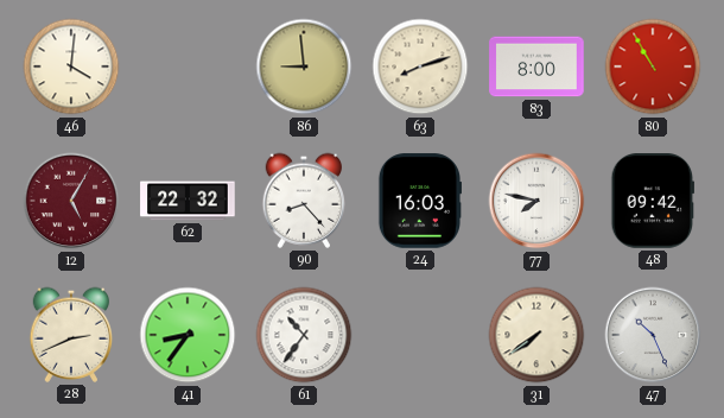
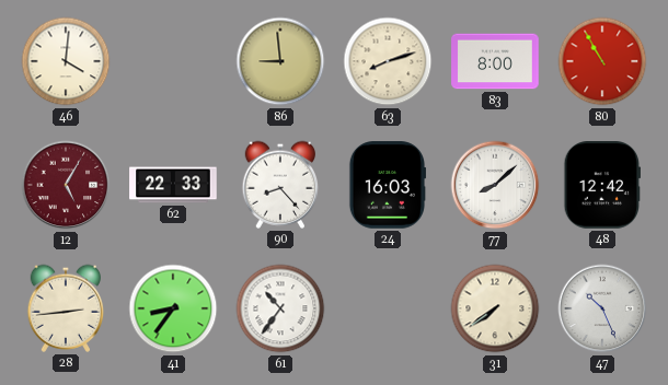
62: 22:32 -> 22:33
77: 7:47 -> 8:08
48: 09:42 -> 12:42
28: 2:41 -> 2:44
